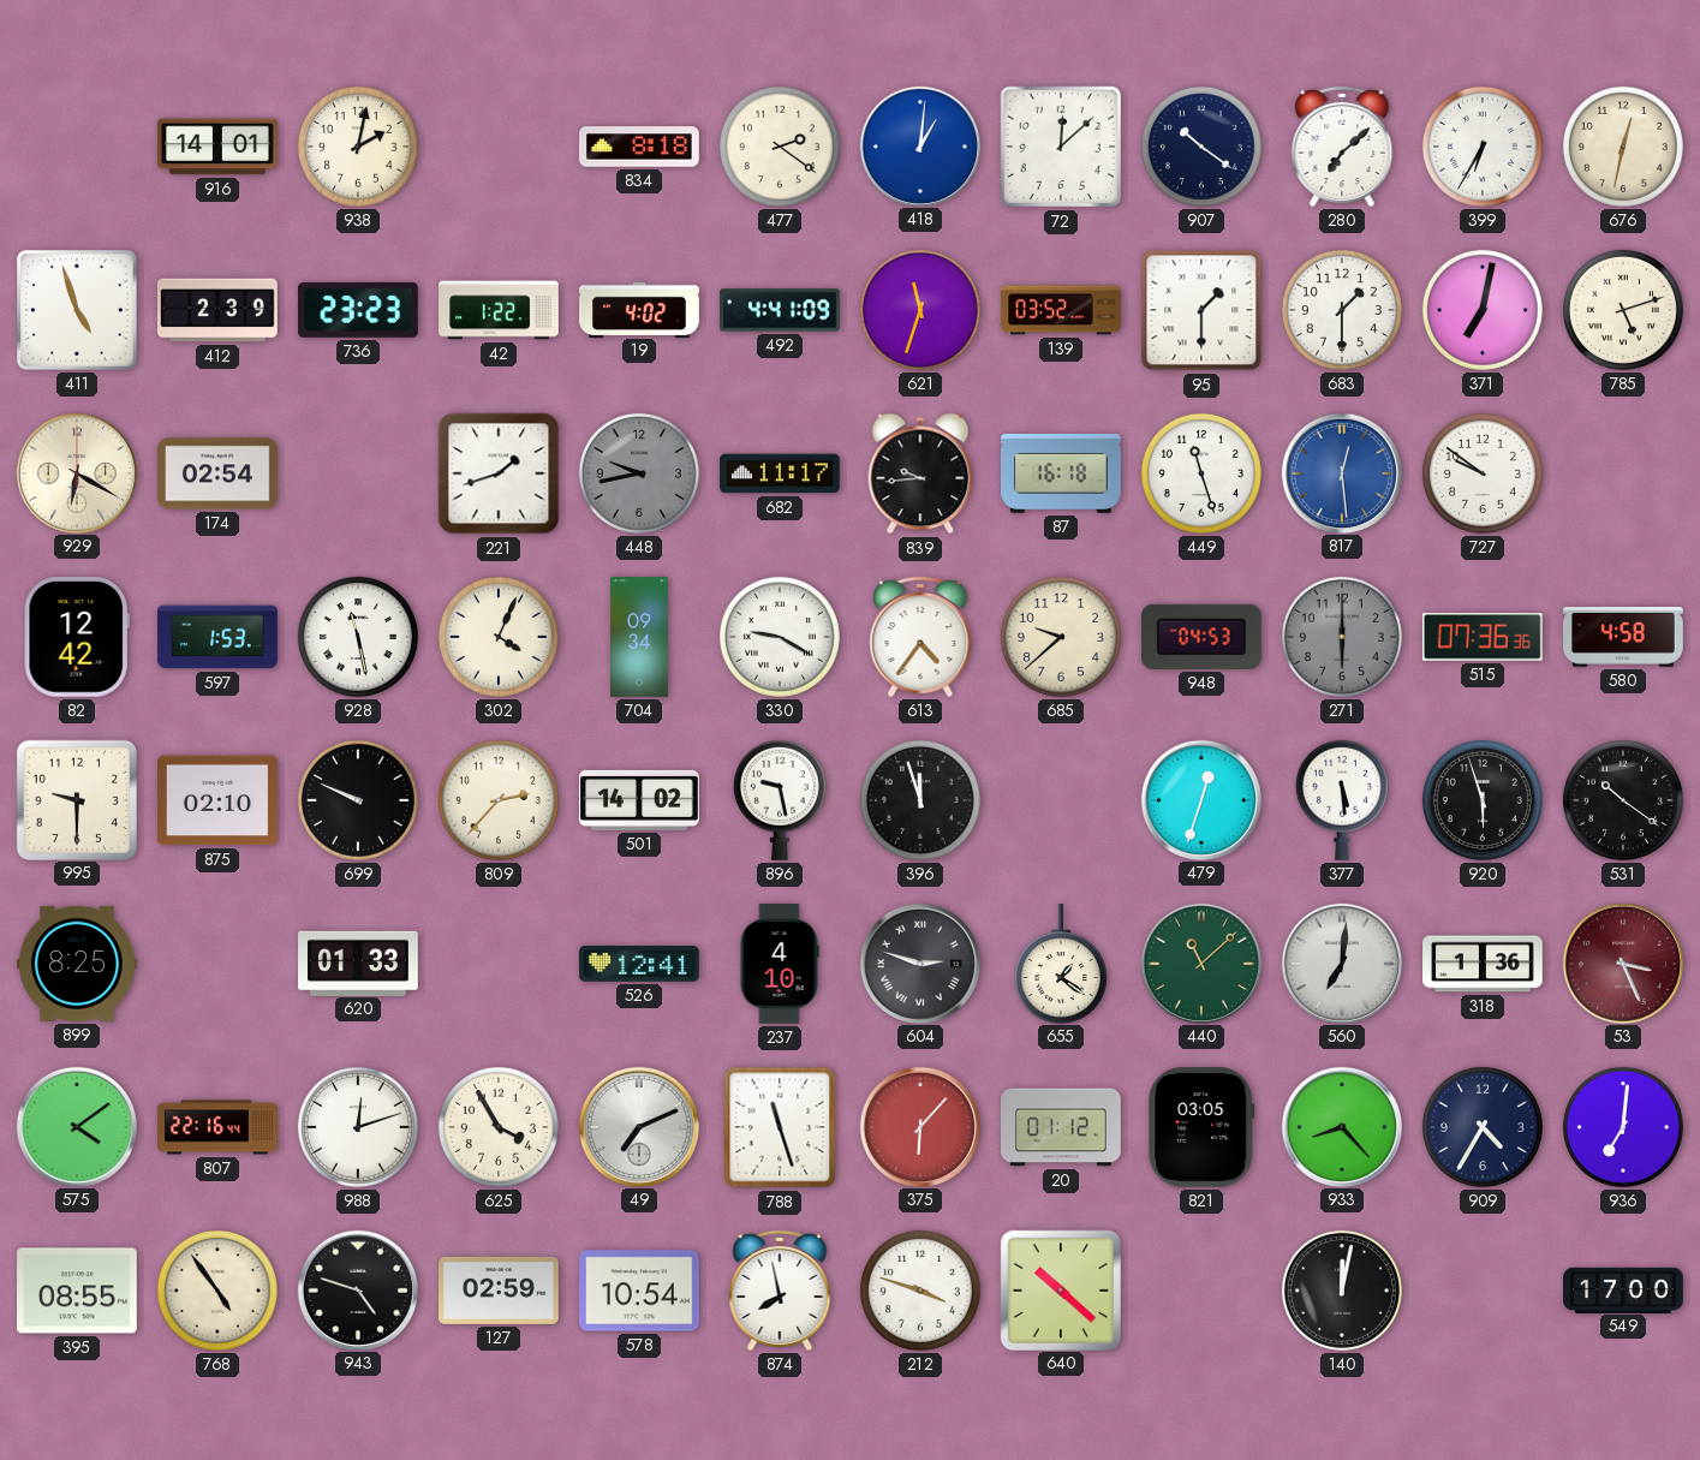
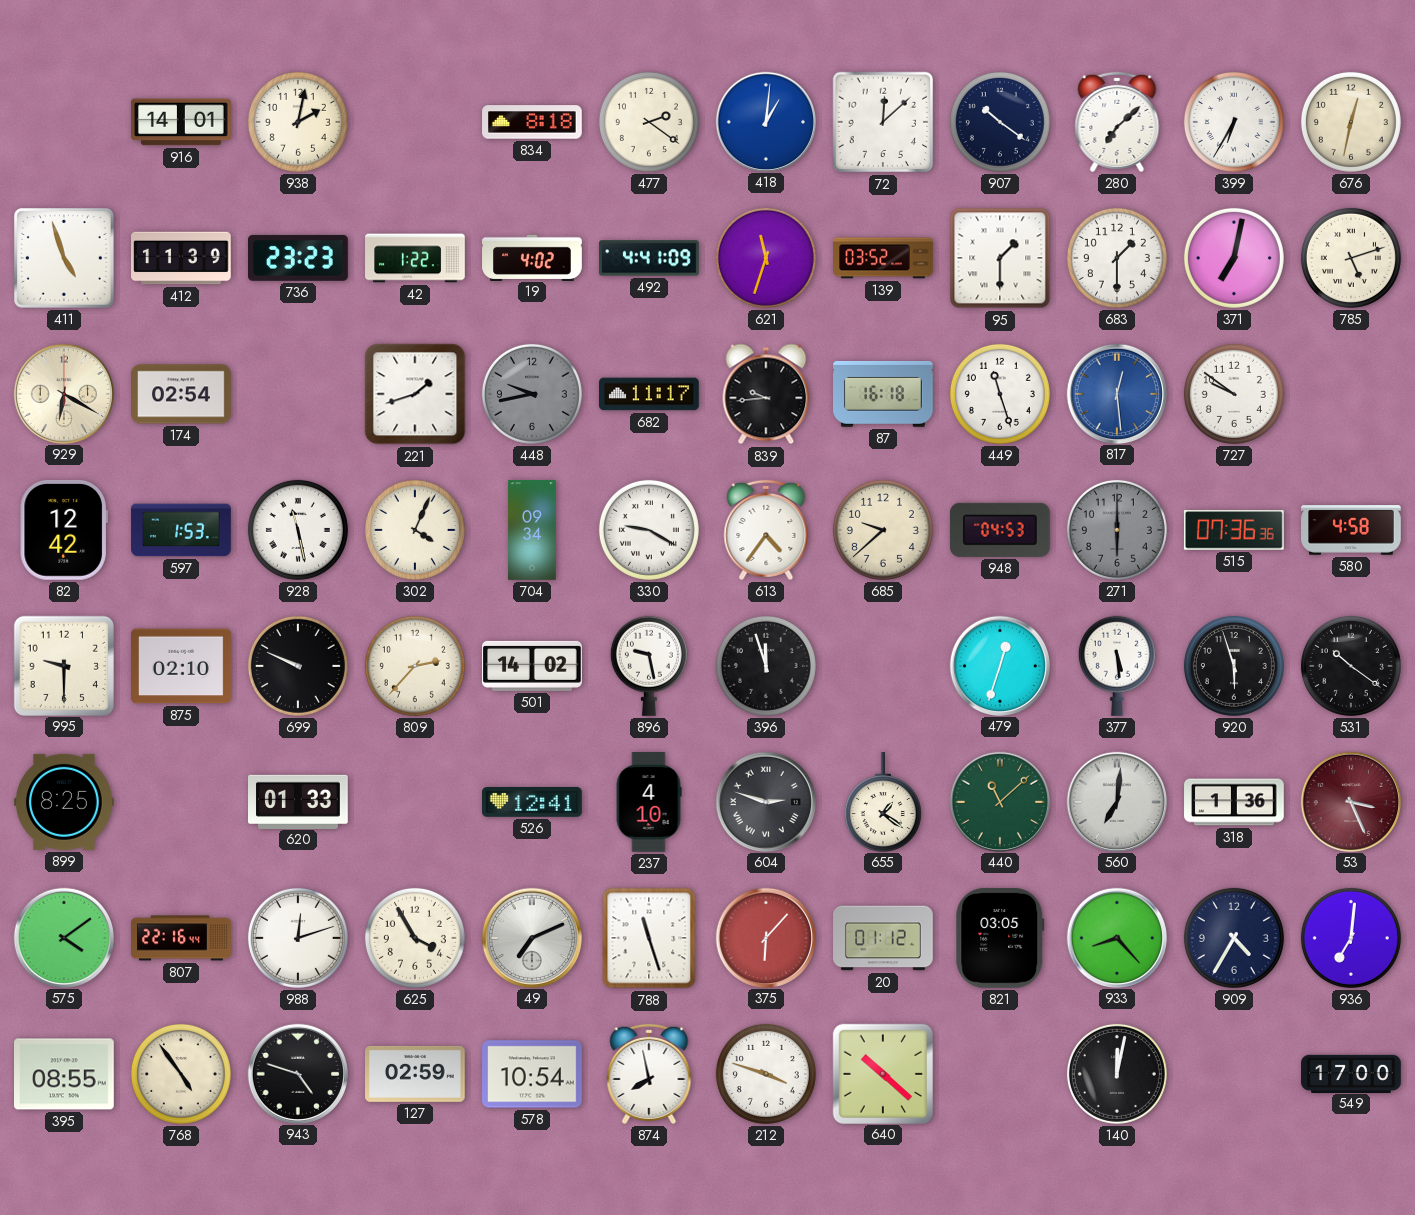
412: 2:39 -> 11:39
